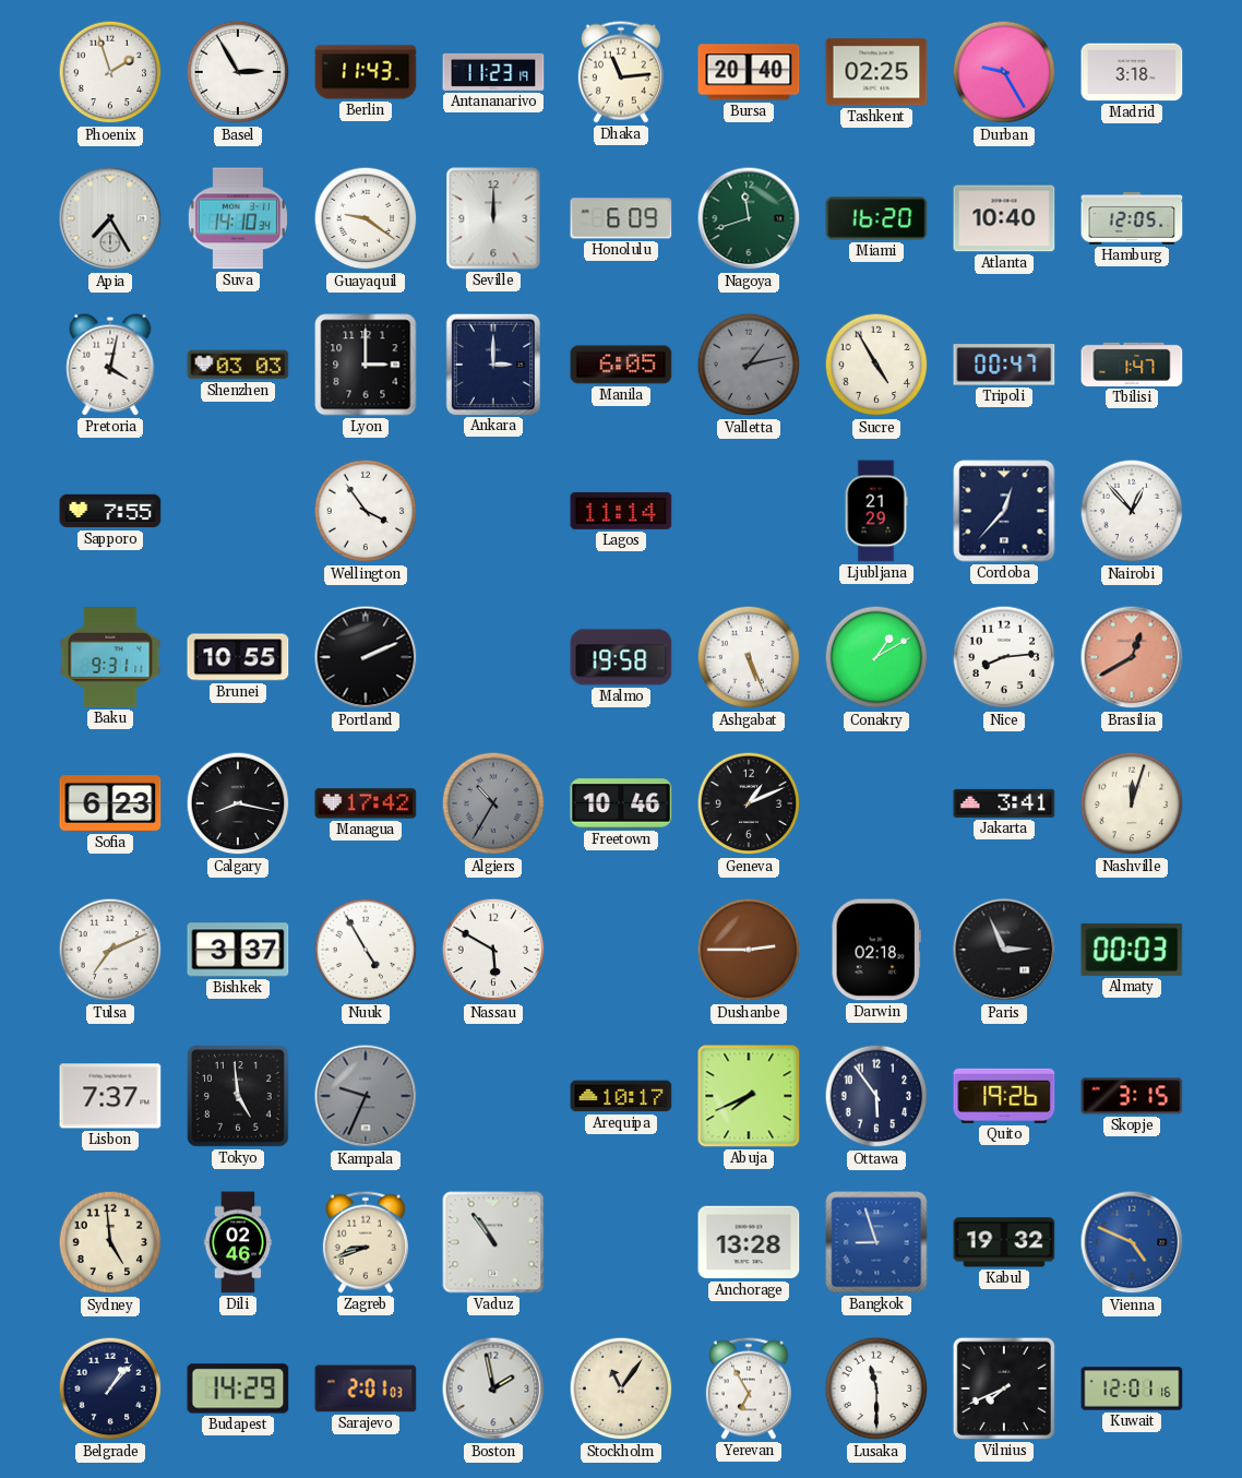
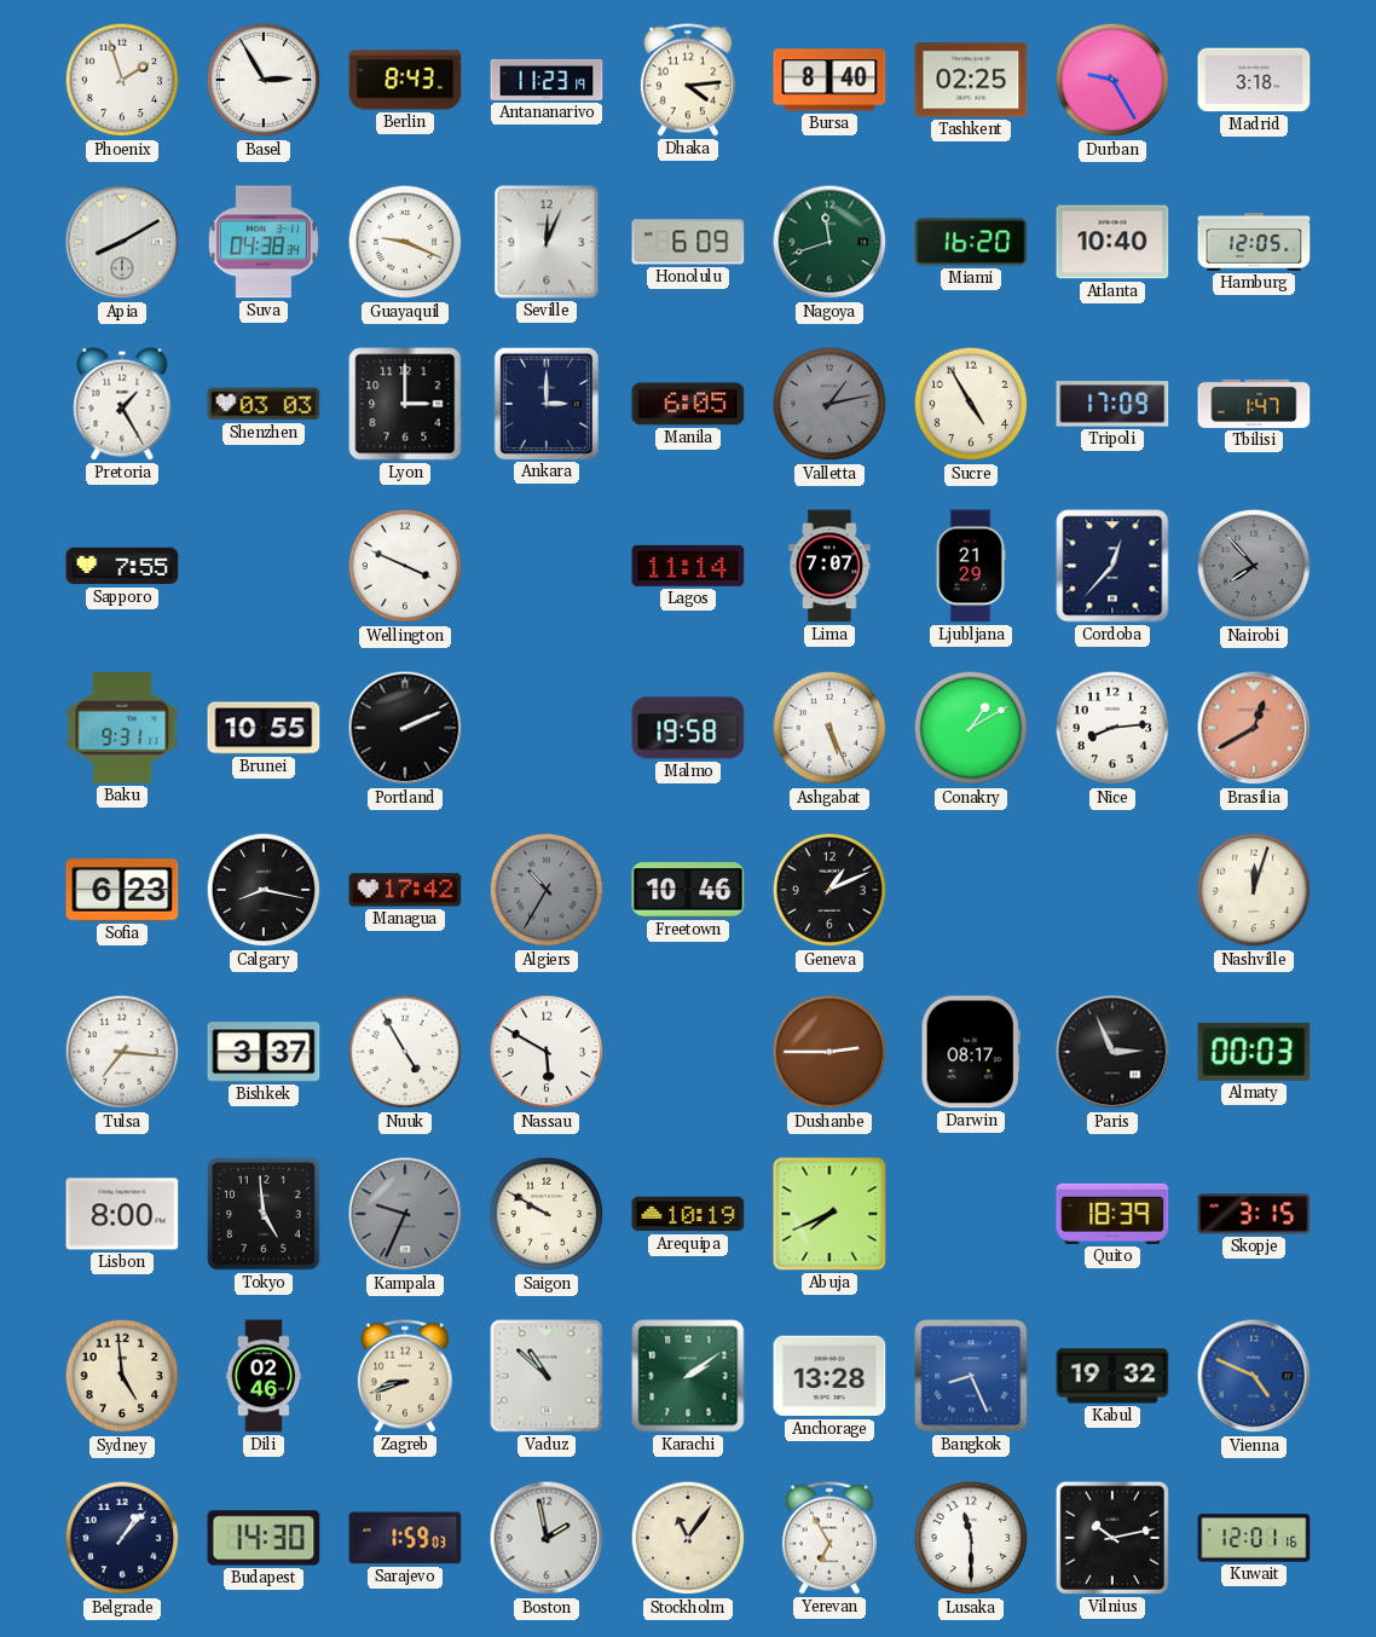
Berlin: 11:43 -> 8:43
Dhaka: 11:14 -> 4:14
Bursa: 20:40 -> 8:40
Apia: 7:25 -> 8:10
Suva: 14:10 -> 04:38
Guayaquil: 9:21 -> 9:19
Seville: 12:00 -> 12:04
Pretoria: 4:02 -> 1:25
Tripoli: 00:47 -> 17:09
Wellington: 3:54 -> 3:49
Lima: none -> 7:07
Nairobi: 12:53 -> 7:53
Nairobi dial: white -> grey
Jakarta: 3:41 -> none
Tulsa: 7:11 -> 7:16
Darwin: 02:18 -> 08:17
Lisbon: 7:37 -> 8:00
Saigon: none -> 9:50
Arequipa: 10:17 -> 10:19
Ottawa: 5:54 -> none
Quito: 19:26 -> 18:39
Vaduz: 10:54 -> 10:52
Karachi: none -> 2:09
Bangkok: 8:57 -> 8:26
Budapest: 14:29 -> 14:30
Sarajevo: 2:01 -> 1:59
Vilnius: 7:41 -> 10:13
